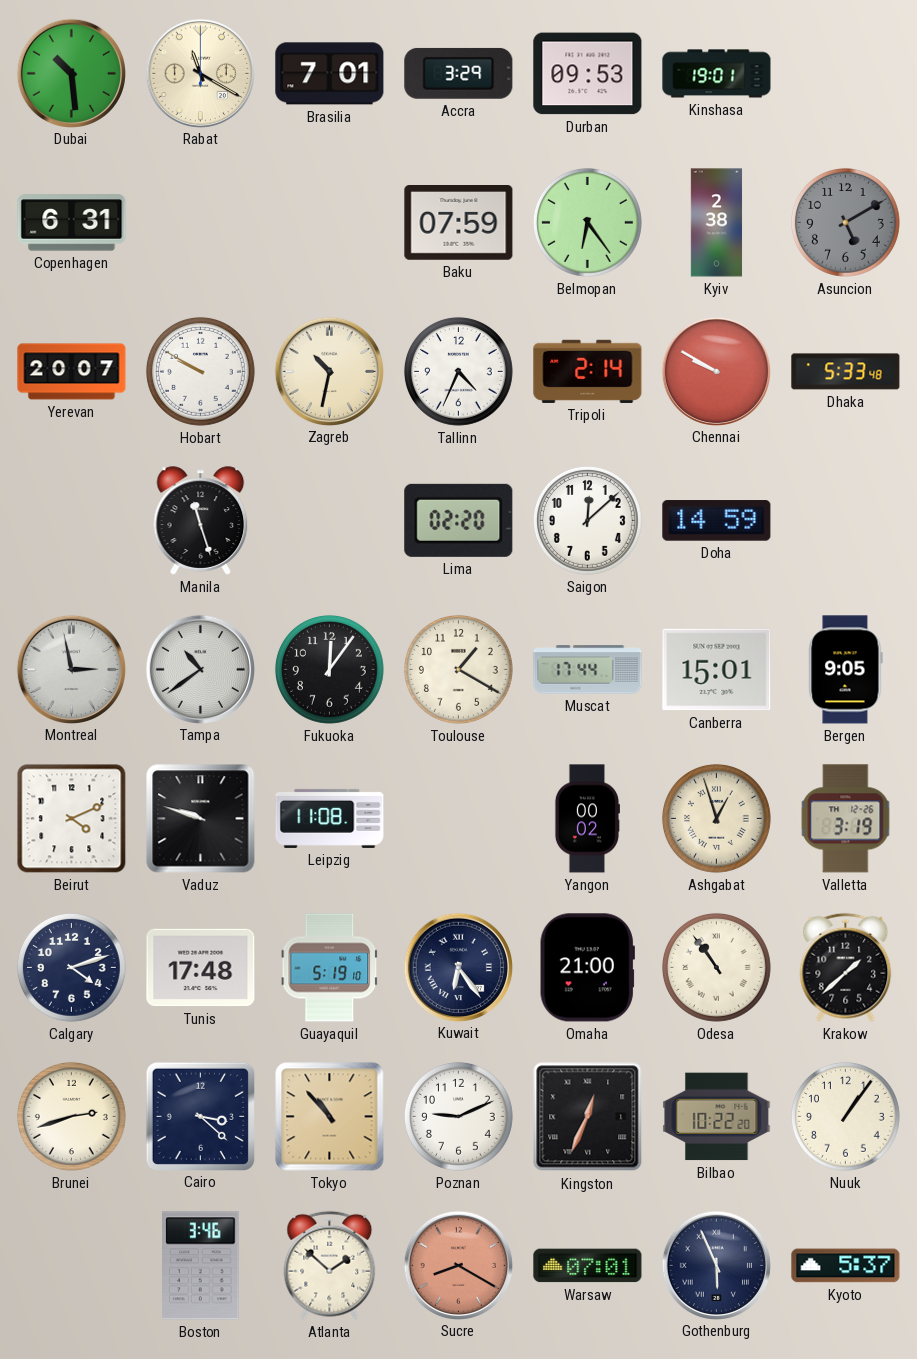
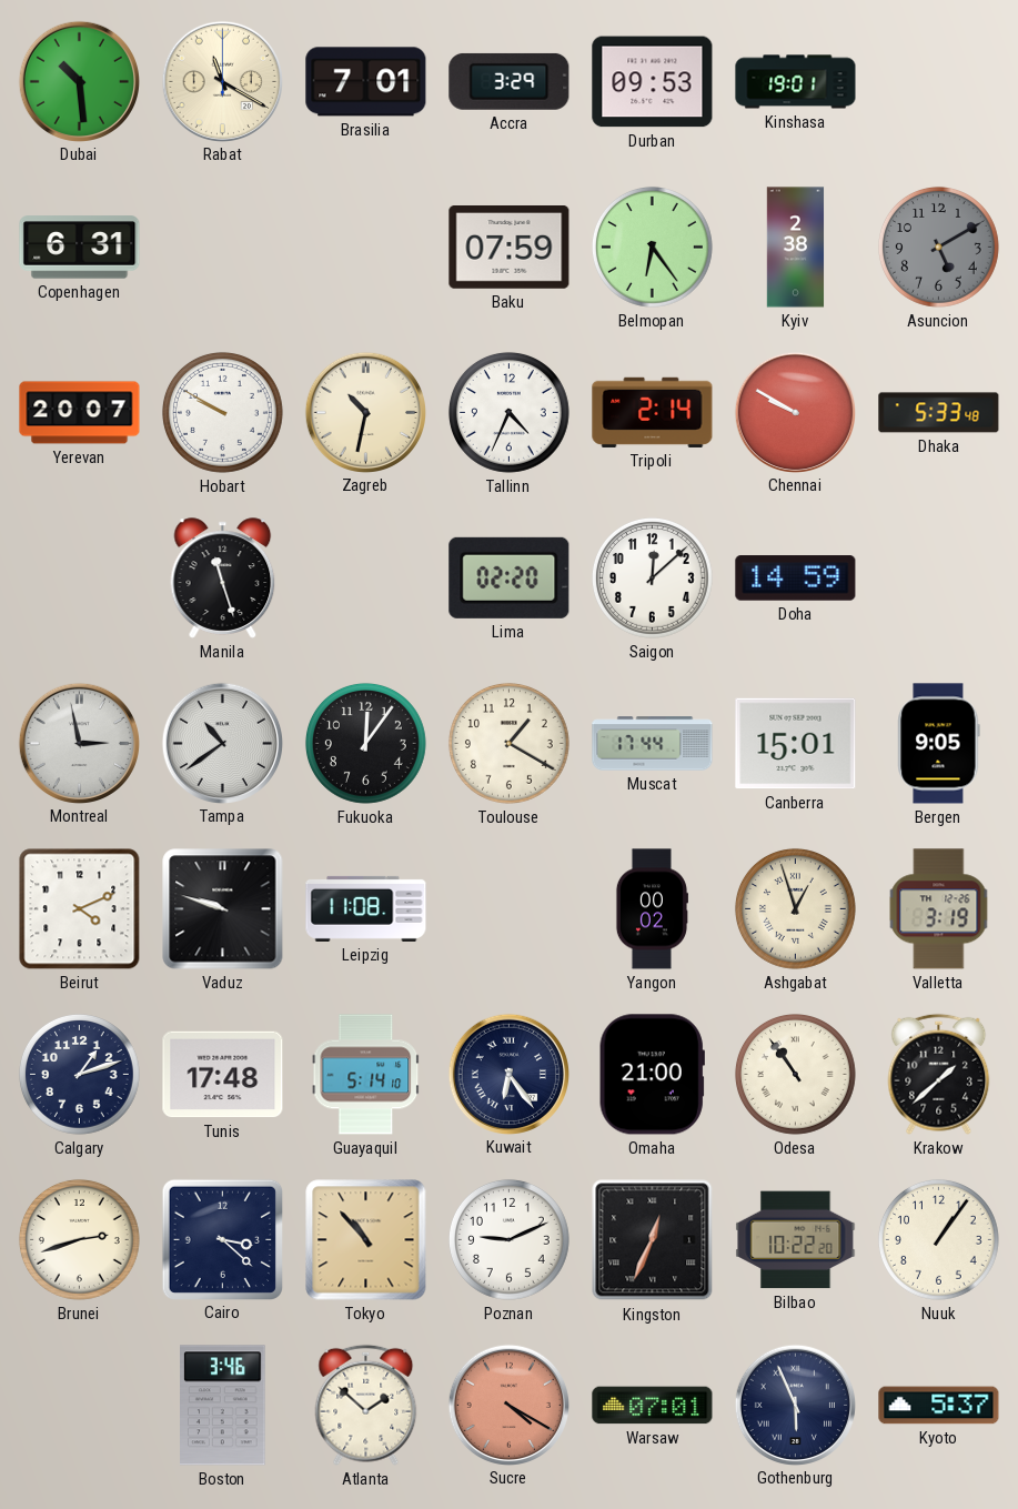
Calgary: 4:12 -> 1:12
Guayaquil: 5:19 -> 5:14
Sucre: 8:20 -> 4:20
